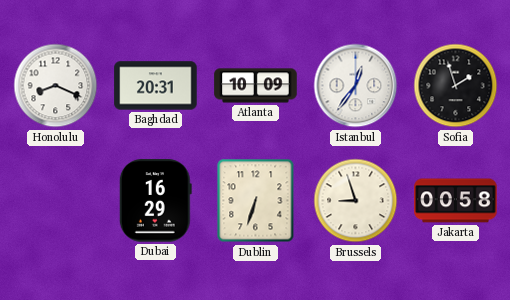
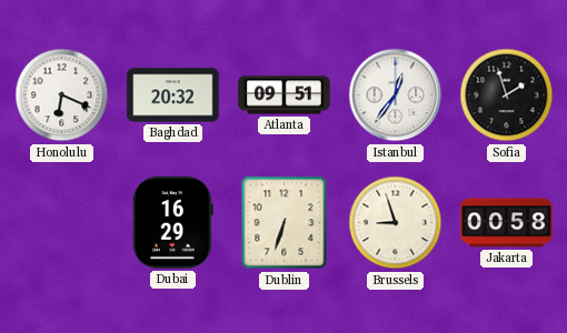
Honolulu: 8:19 -> 6:19
Baghdad: 20:31 -> 20:32
Atlanta: 10:09 -> 09:51
